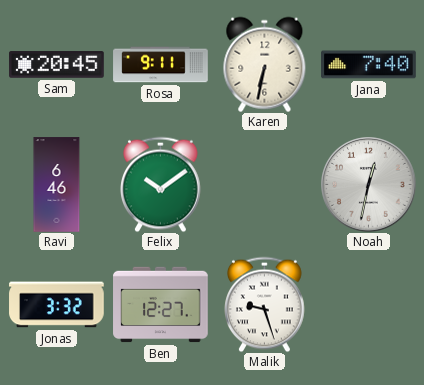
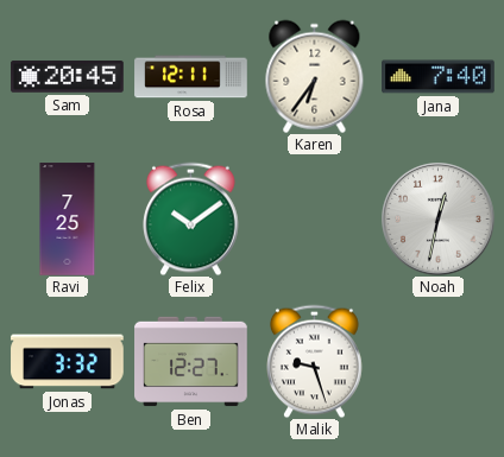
Rosa: 9:11 -> 12:11
Karen: 6:32 -> 6:36
Ravi: 6:46 -> 7:25
